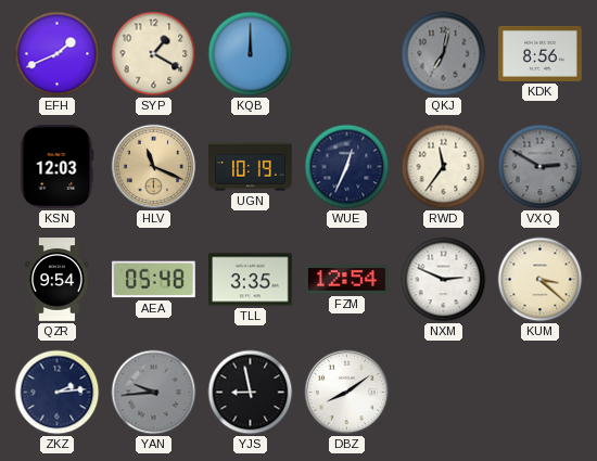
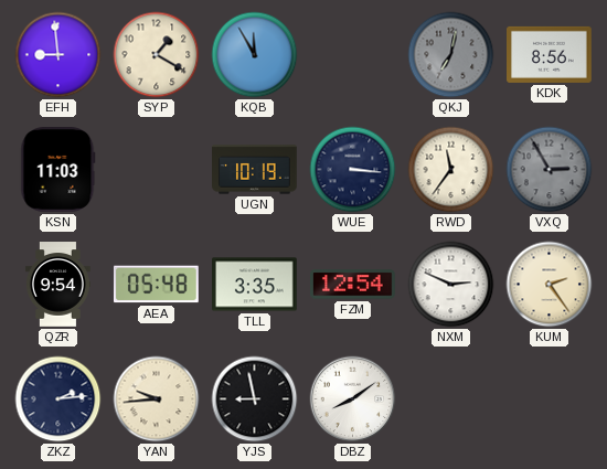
EFH: 1:41 -> 8:59
KQB: 12:00 -> 11:55
KSN: 12:03 -> 11:03
HLV: 11:19 -> none
WUE: 12:34 -> 3:16
VXQ: 2:50 -> 2:55
KUM: 3:22 -> 2:24
YAN dial: grey -> cream
